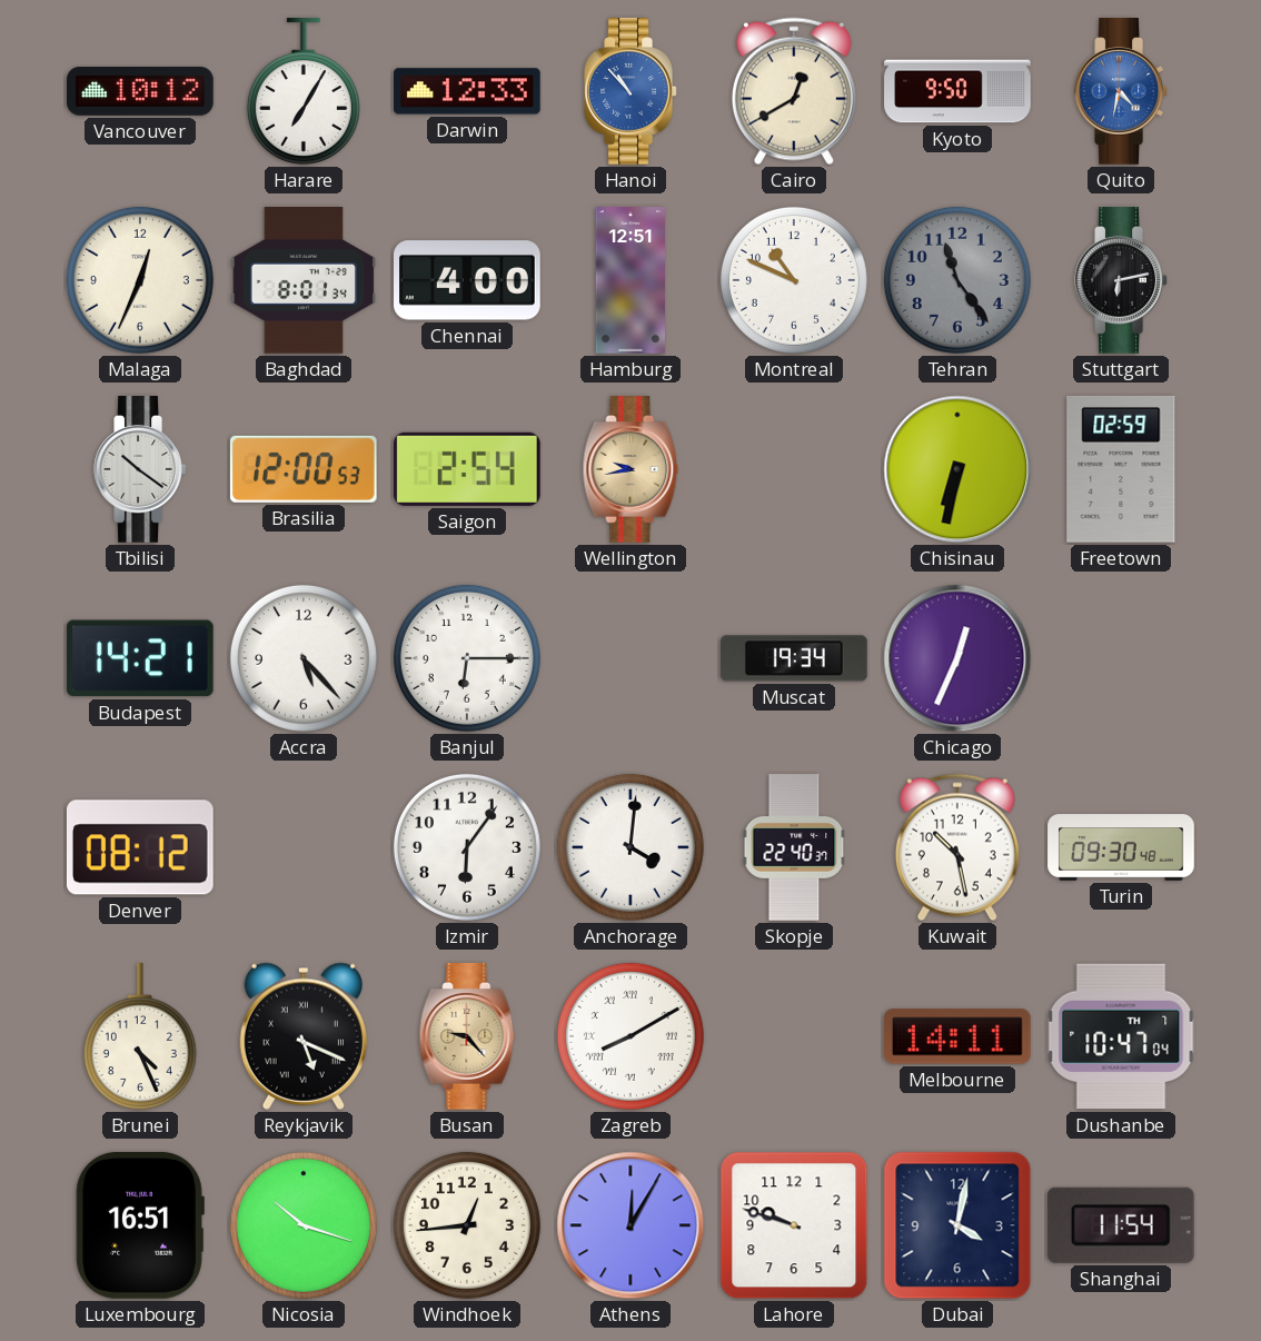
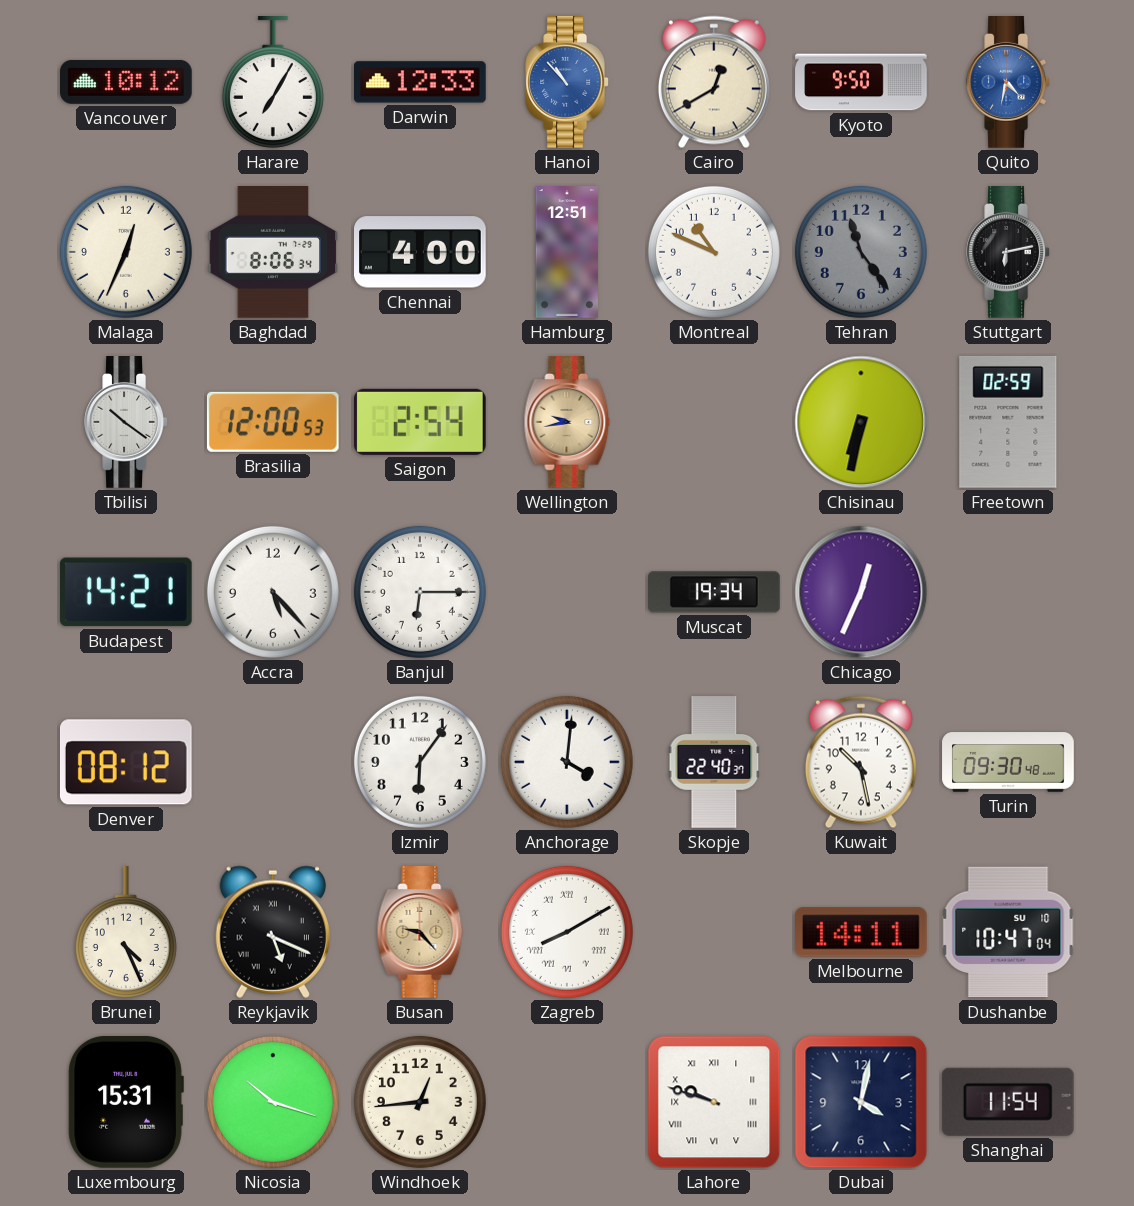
Baghdad: 8:01 -> 8:06
Dushanbe date: TH 7 -> SU 10
Luxembourg: 16:51 -> 15:31
Athens: 12:05 -> none
Lahore numerals: Arabic -> Roman
